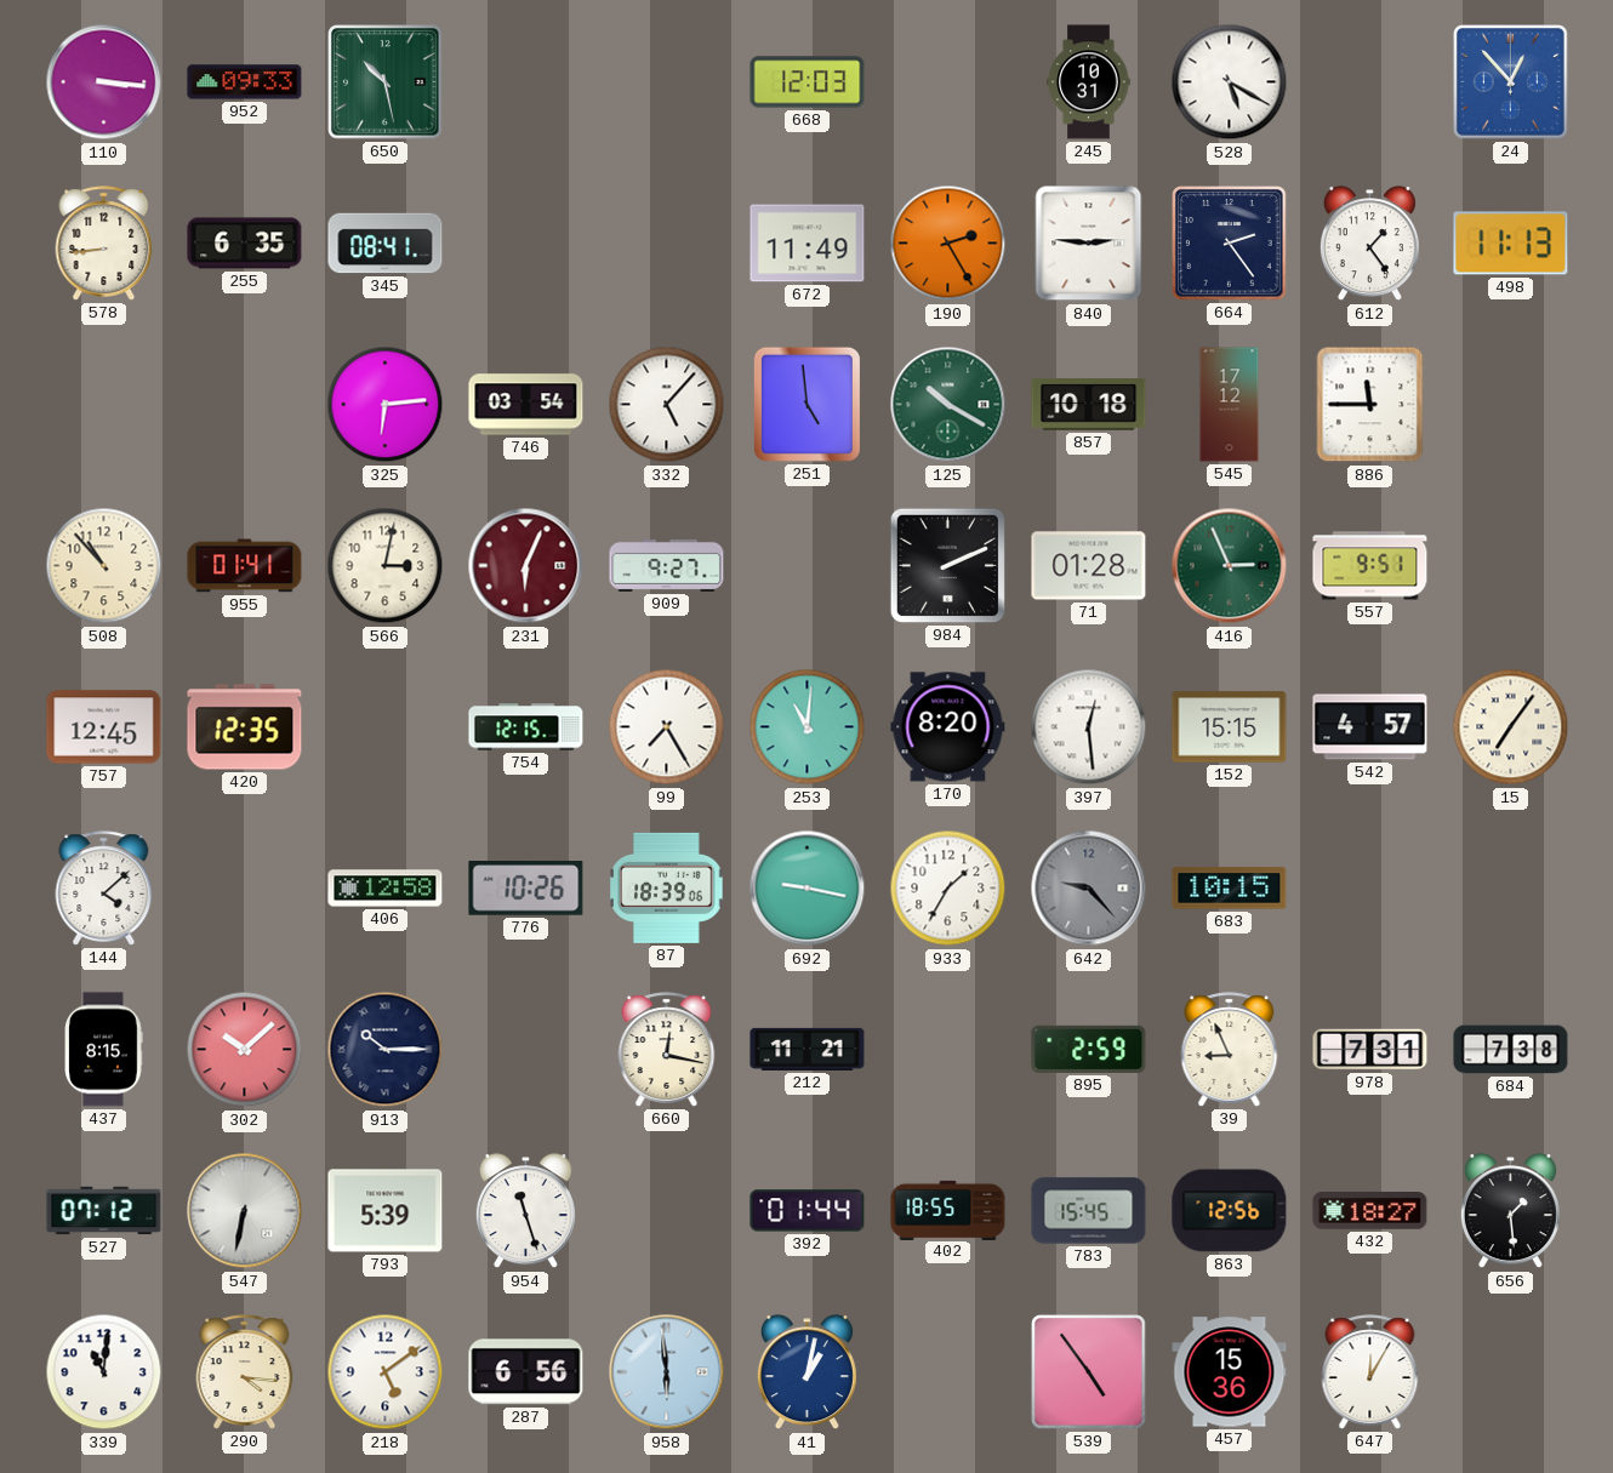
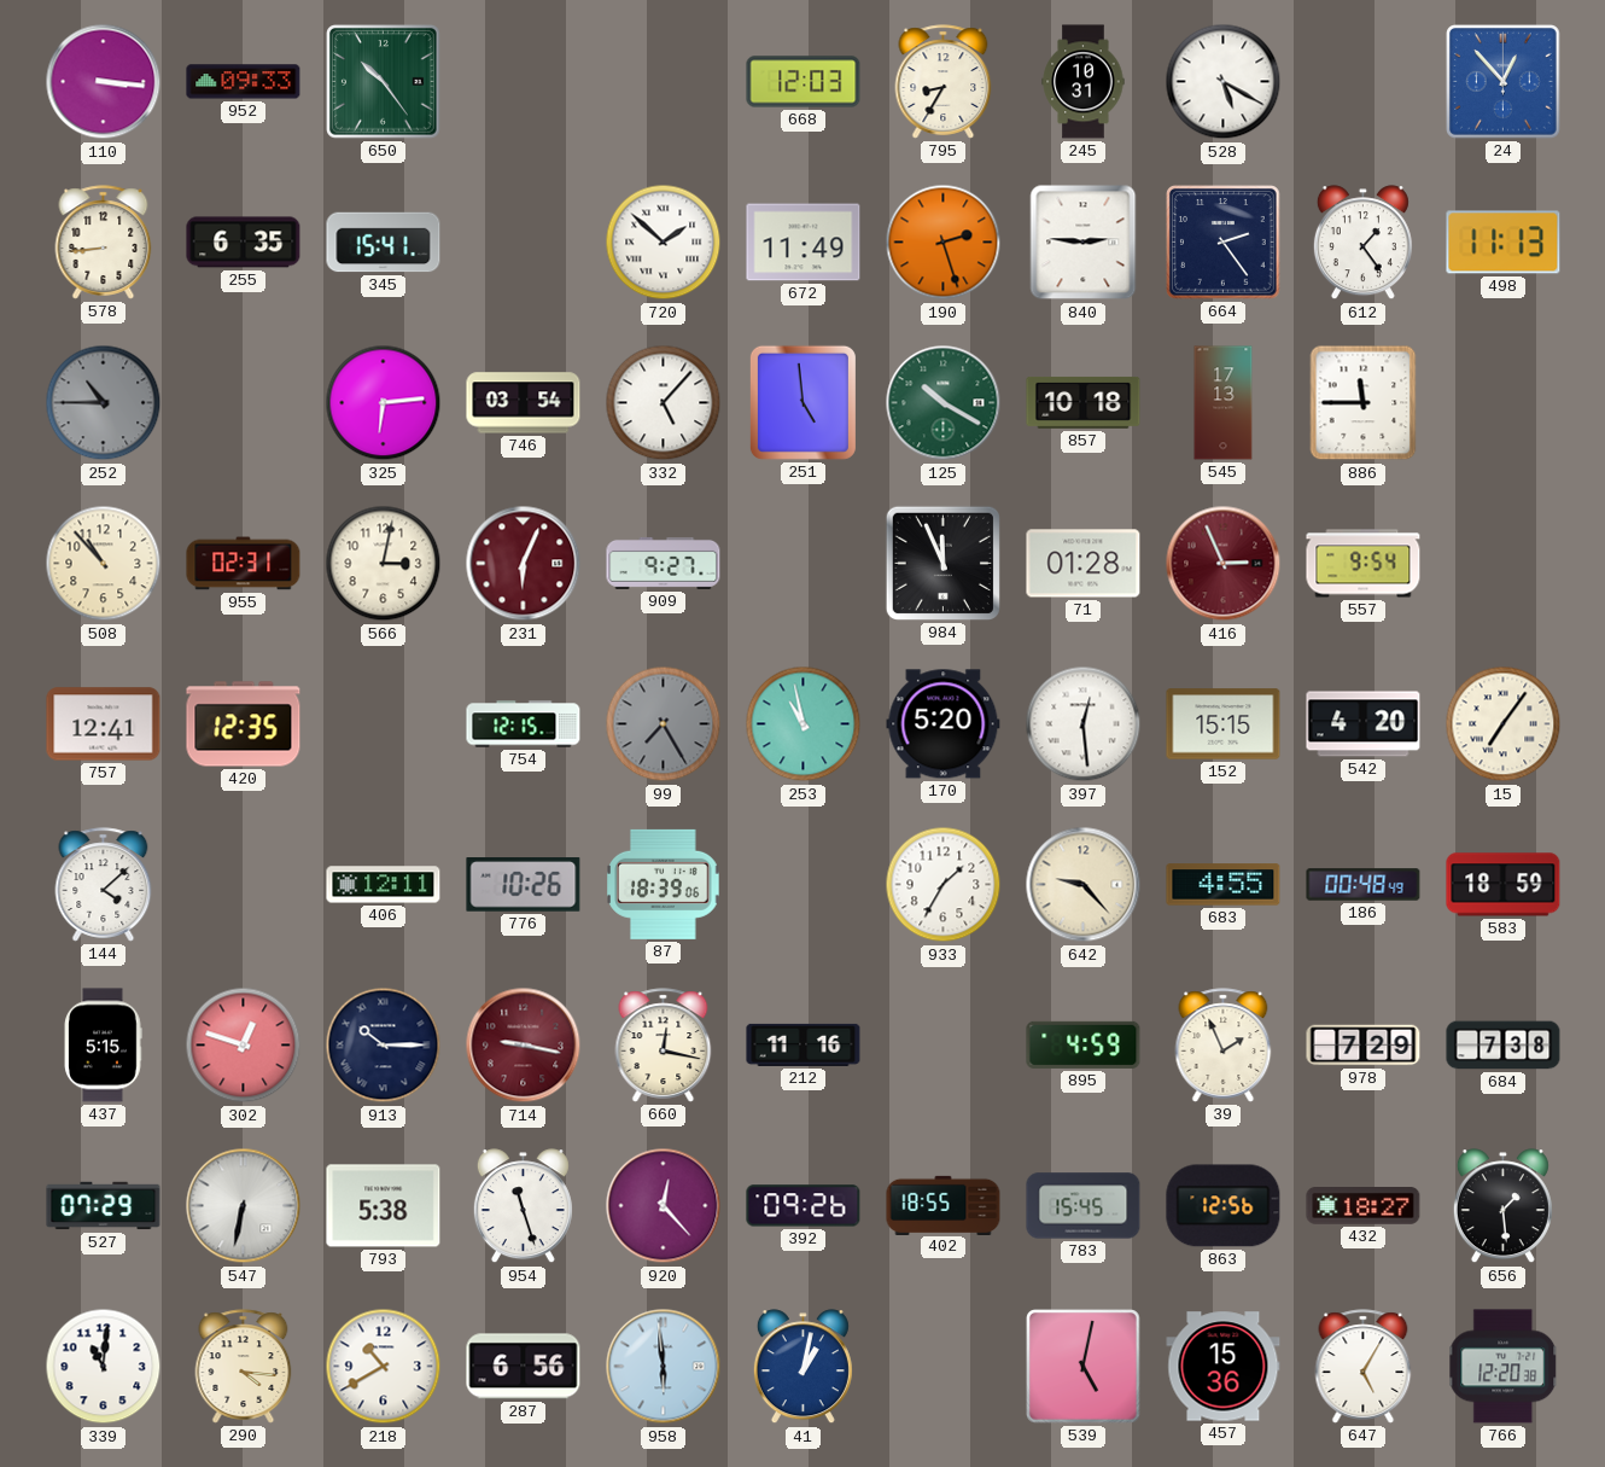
650: 10:28 -> 10:24
795: none -> 8:35
345: 08:41 -> 15:41
720: none -> 1:52
190: 2:25 -> 2:27
252: none -> 10:45
545: 17:12 -> 17:13
955: 01:41 -> 02:31
984: 2:11 -> 11:56
416 dial: green -> burgundy
557: 9:51 -> 9:54
757: 12:45 -> 12:41
99 dial: white -> grey
253: 11:01 -> 10:58
170: 8:20 -> 5:20
542: 4:57 -> 4:20
406: 12:58 -> 12:11
692: 9:17 -> none
642 dial: grey -> cream
683: 10:15 -> 4:55
186: none -> 00:48
583: none -> 18:59
437: 8:15 -> 5:15
302: 10:08 -> 12:48
714: none -> 9:17
212: 11:21 -> 11:16
895: 2:59 -> 4:59
39: 8:56 -> 1:56
978: 7:31 -> 7:29
527: 07:12 -> 07:29
793: 5:39 -> 5:38
920: none -> 12:23
392: 01:44 -> 09:26
218: 5:09 -> 10:40
539: 4:54 -> 5:02
647: 12:05 -> 5:05
766: none -> 12:20
